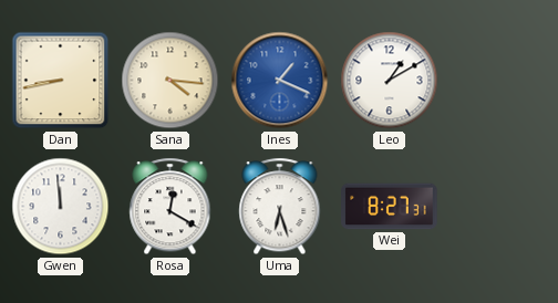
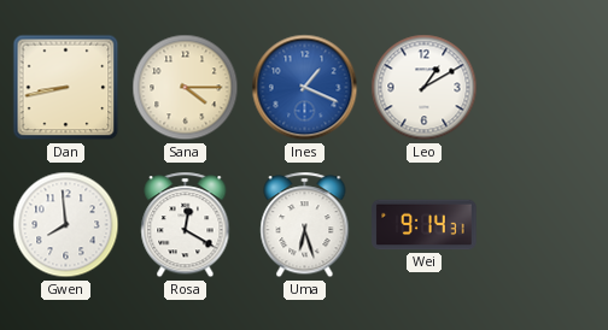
Sana: 4:16 -> 4:15
Gwen: 11:59 -> 7:59
Wei: 8:27 -> 9:14
